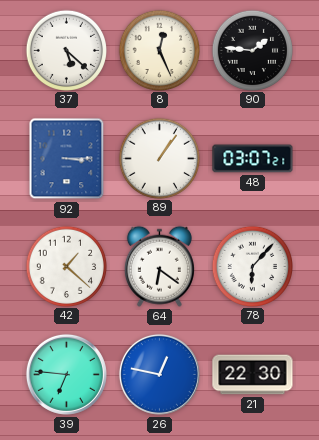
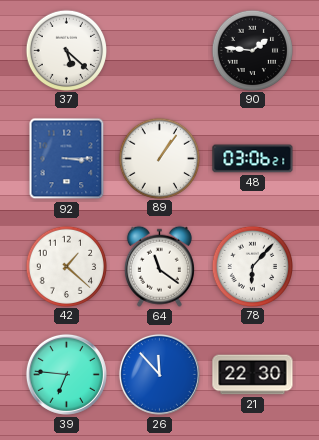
8: 12:26 -> none
48: 03:07 -> 03:06
64: 6:21 -> 11:21
26: 12:47 -> 11:53
